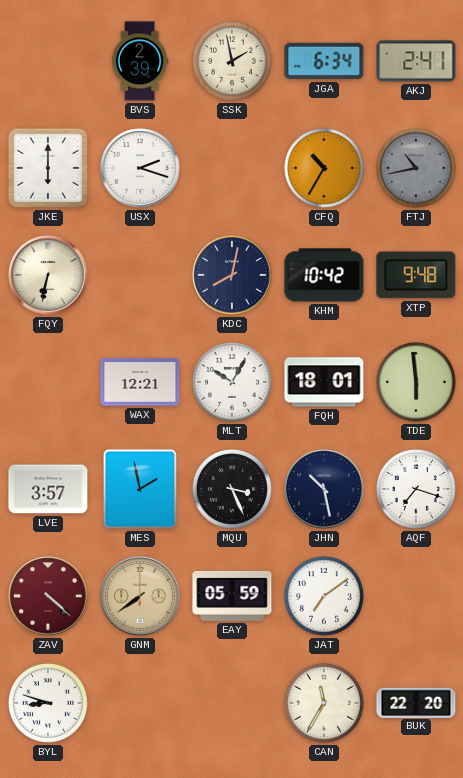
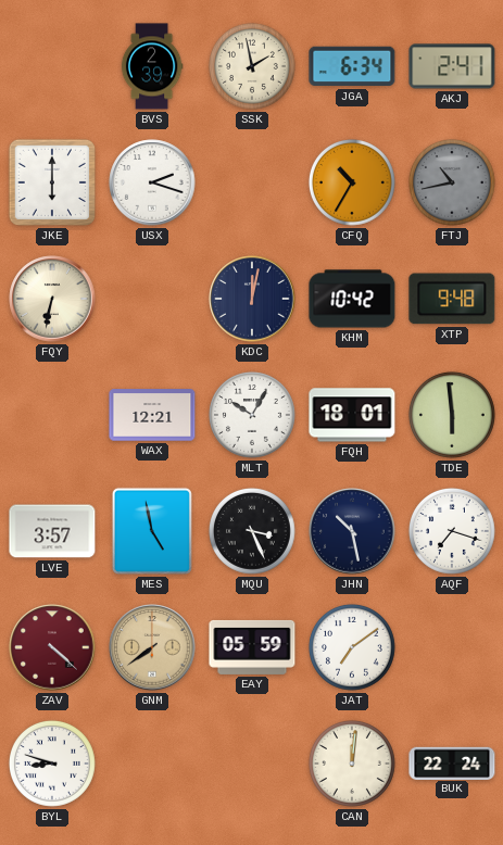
KDC: 8:02 -> 12:02
MES: 1:58 -> 4:58
CAN: 11:35 -> 12:01
BUK: 22:20 -> 22:24
